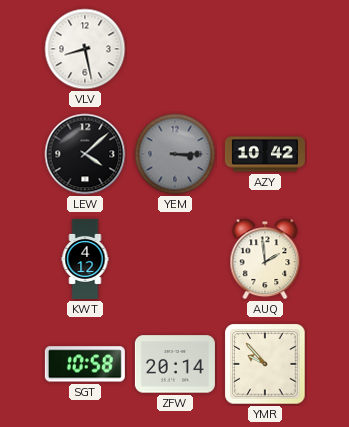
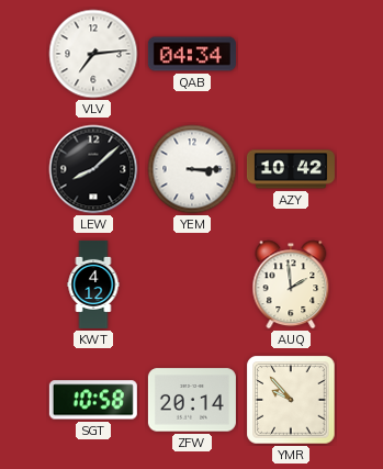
VLV: 8:28 -> 7:14
QAB: none -> 04:34
LEW: 4:08 -> 8:08
YEM dial: grey -> white
